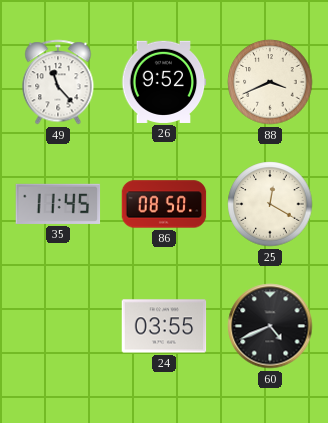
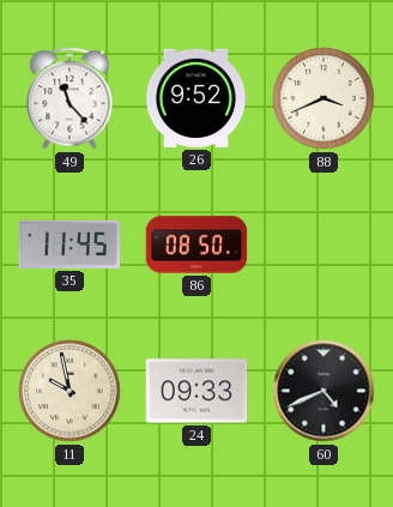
25: 12:20 -> none
11: none -> 9:58
24: 03:55 -> 09:33
